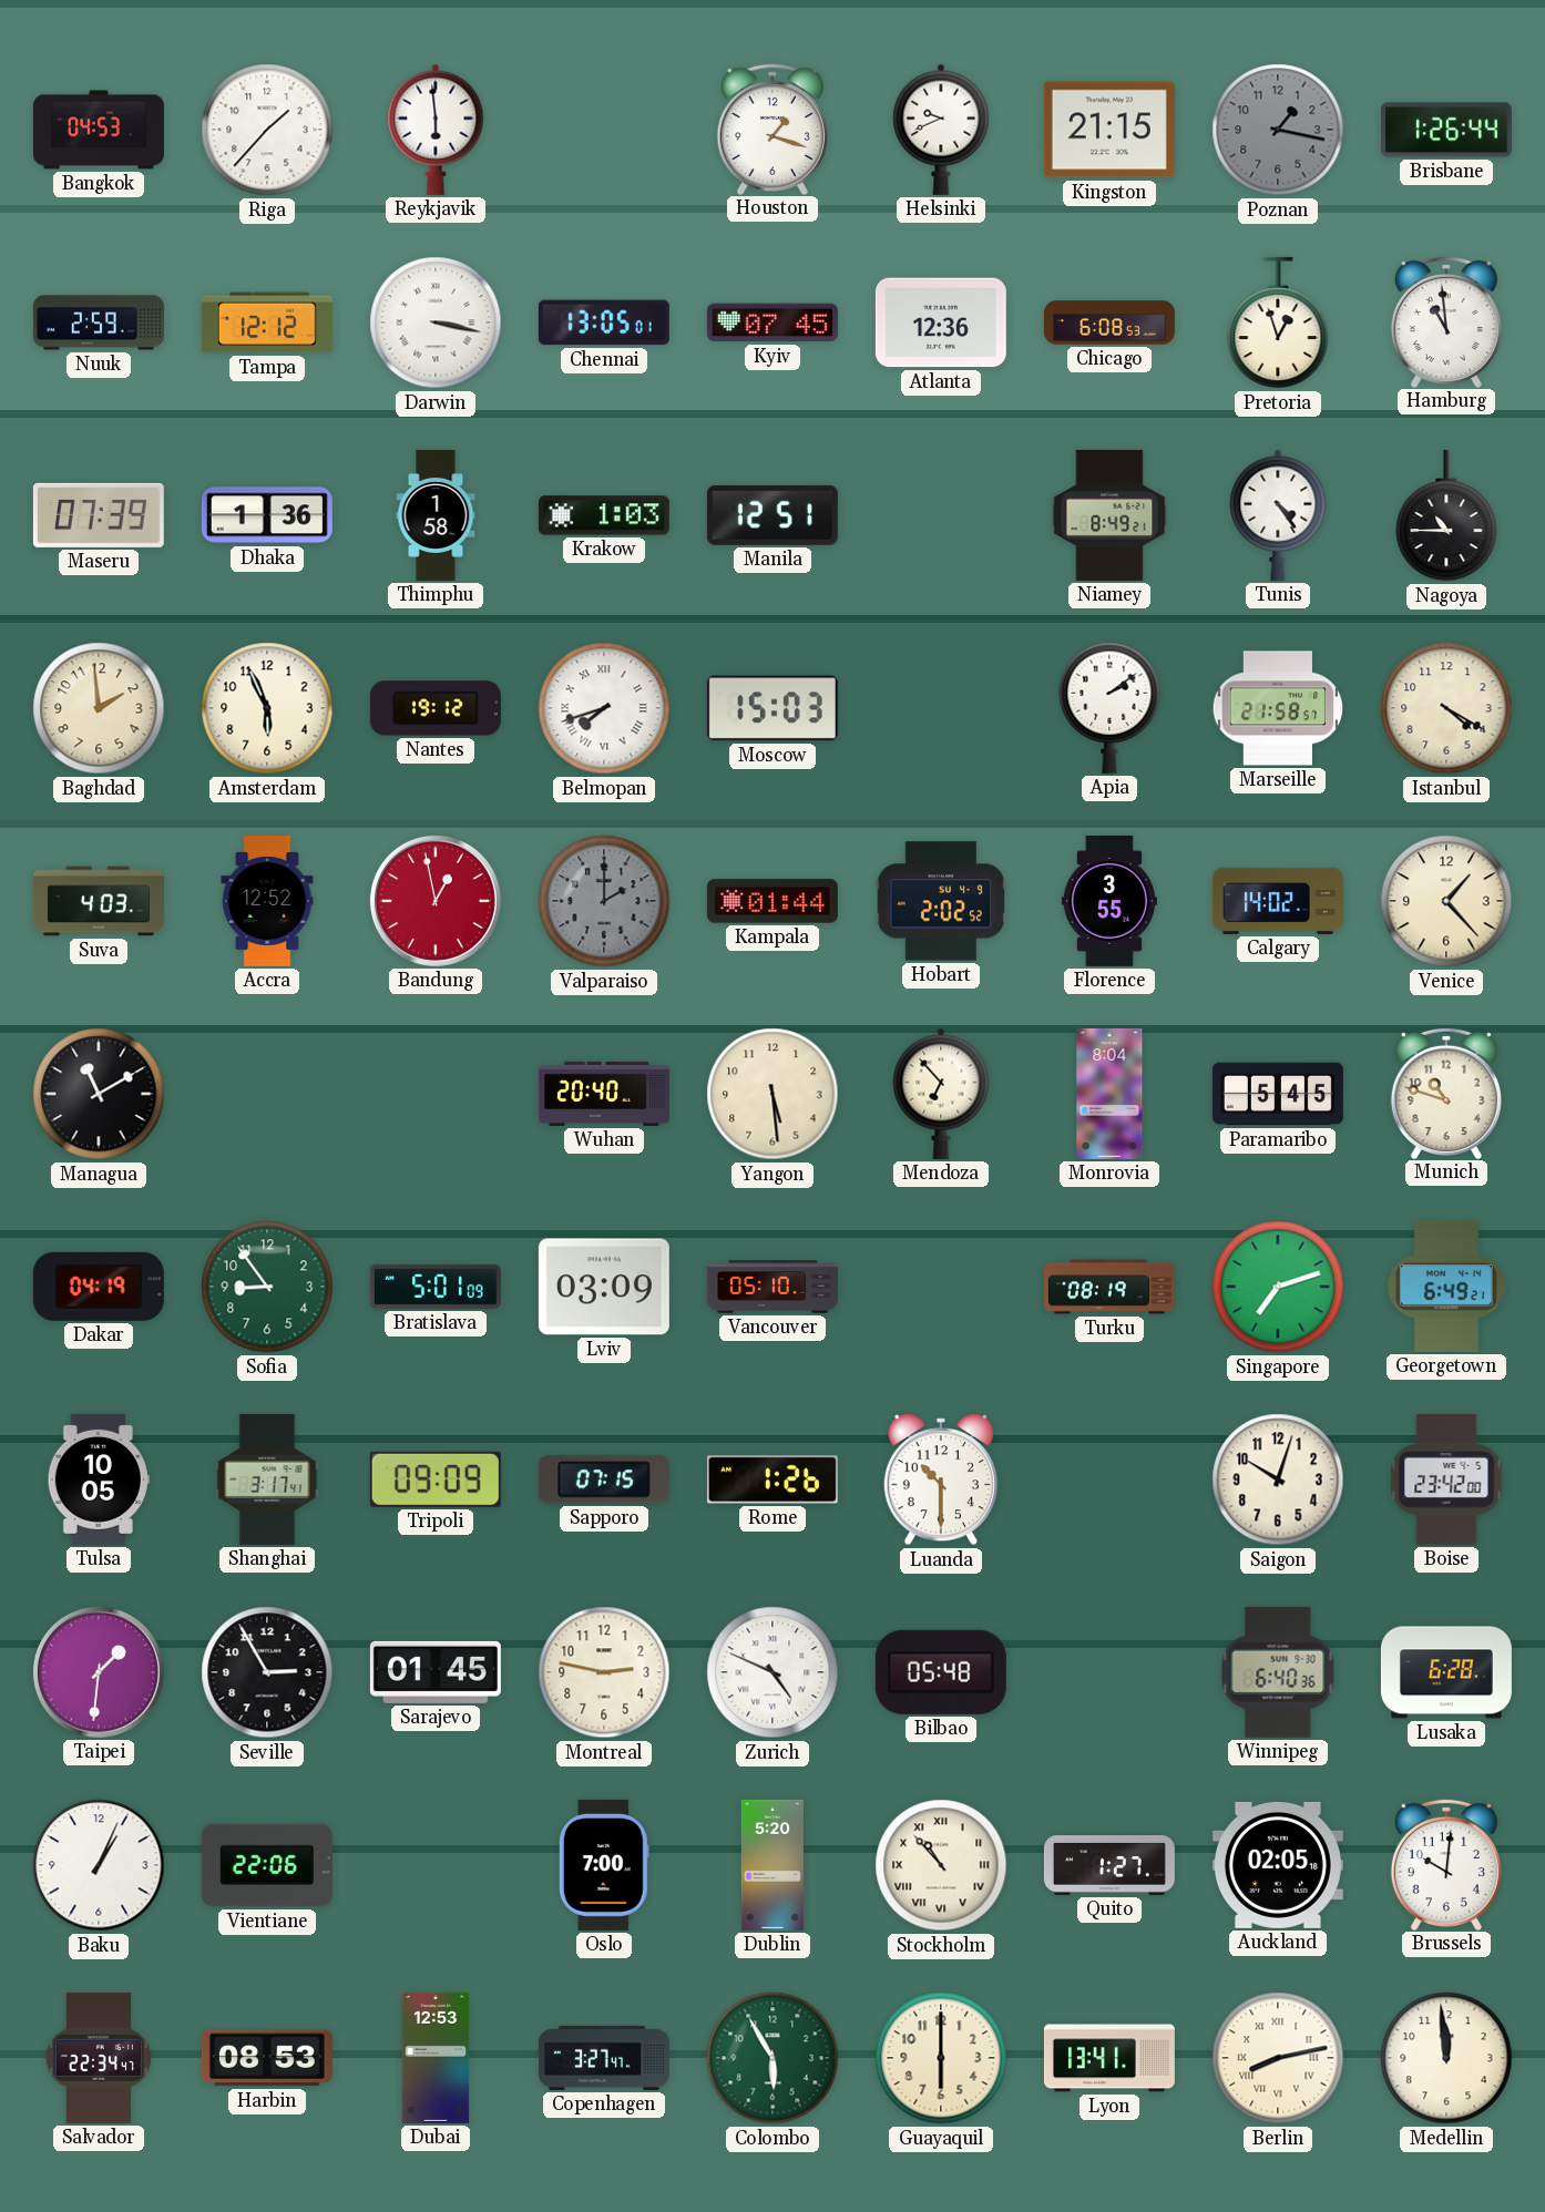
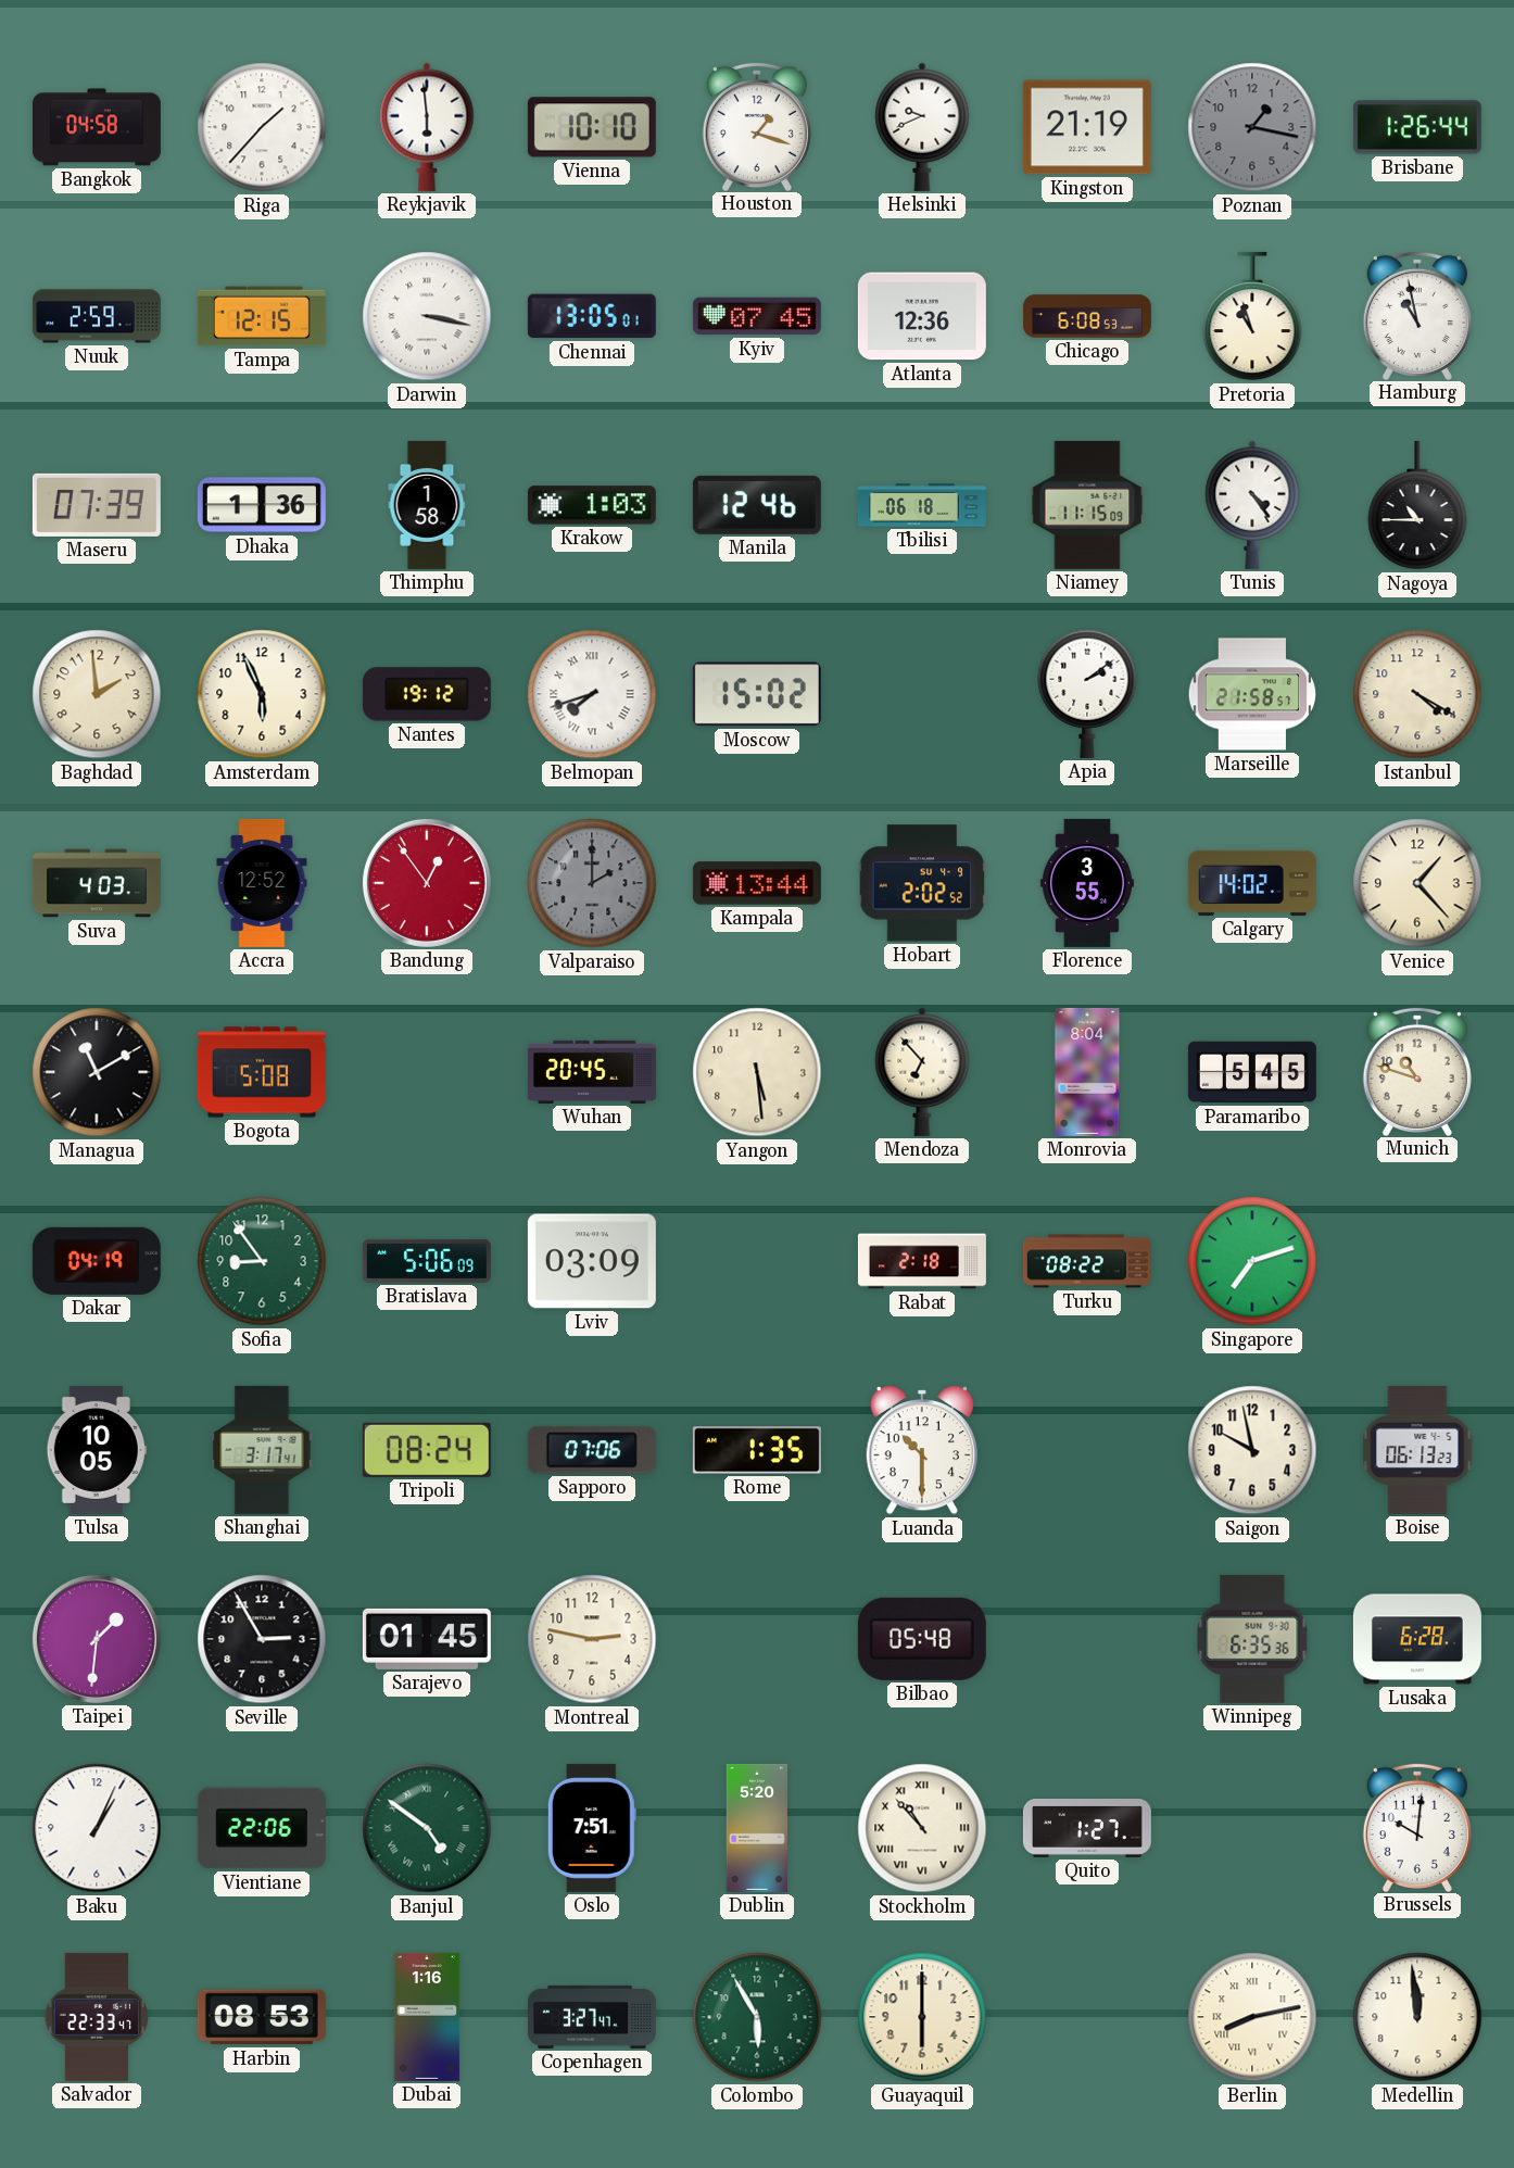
Bangkok: 04:53 -> 04:58
Vienna: none -> 10:10
Kingston: 21:15 -> 21:19
Tampa: 12:12 -> 12:15
Pretoria: 12:57 -> 10:57
Hamburg: 10:59 -> 10:58
Manila: 12:51 -> 12:46
Tbilisi: none -> 06:18
Niamey: 8:49 -> 11:15
Moscow: 15:03 -> 15:02
Bandung: 12:58 -> 12:54
Kampala: 01:44 -> 13:44
Bogota: none -> 5:08
Wuhan: 20:40 -> 20:45
Bratislava: 5:01 -> 5:06
Vancouver: 05:10 -> none
Rabat: none -> 2:18
Turku: 08:19 -> 08:22
Georgetown: 6:49 -> none
Tripoli: 09:09 -> 08:24
Sapporo: 07:15 -> 07:06
Rome: 1:26 -> 1:35
Saigon: 10:03 -> 9:58
Boise: 23:42 -> 06:13
Zurich: 4:49 -> none
Winnipeg: 6:40 -> 6:35
Banjul: none -> 4:51
Oslo: 7:00 -> 7:51
Auckland: 02:05 -> none
Salvador: 22:34 -> 22:33
Dubai: 12:53 -> 1:16
Lyon: 13:41 -> none
